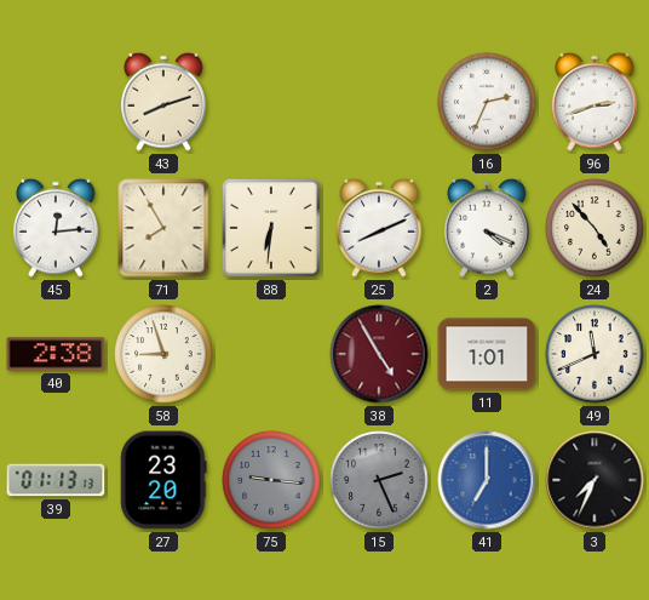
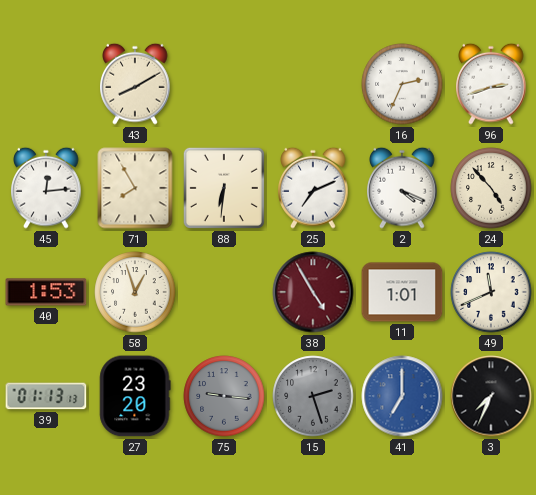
43: 8:12 -> 8:10
25: 8:11 -> 7:11
40: 2:38 -> 1:53
58: 8:57 -> 12:57
15: 2:26 -> 2:27
